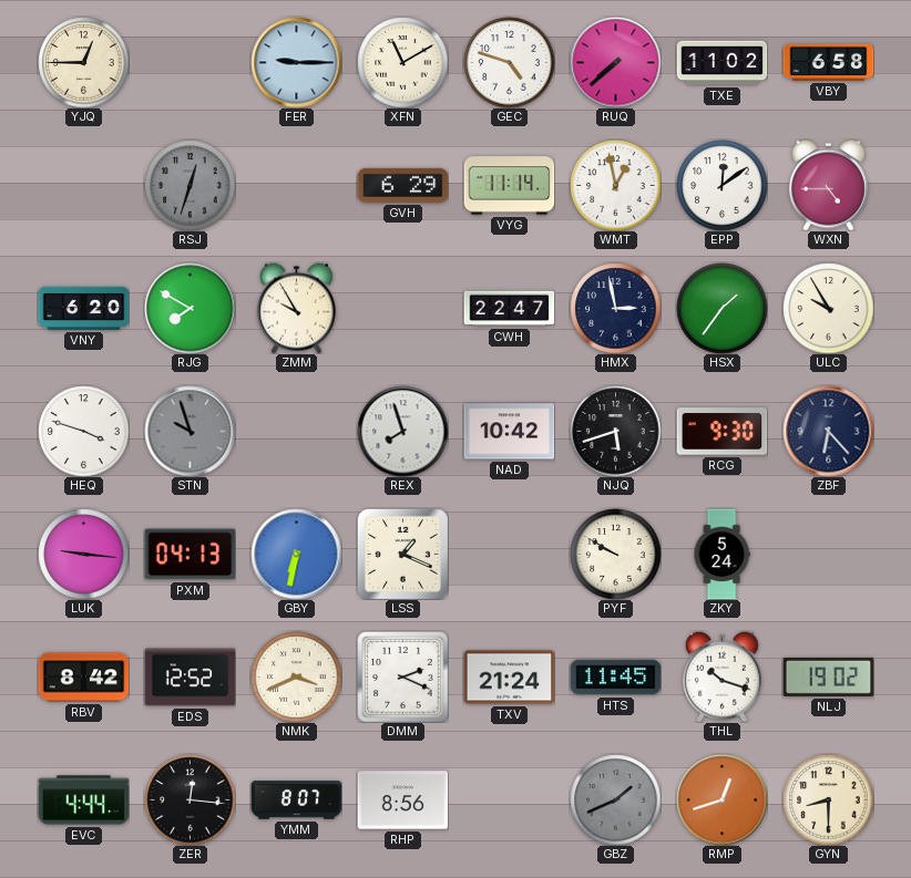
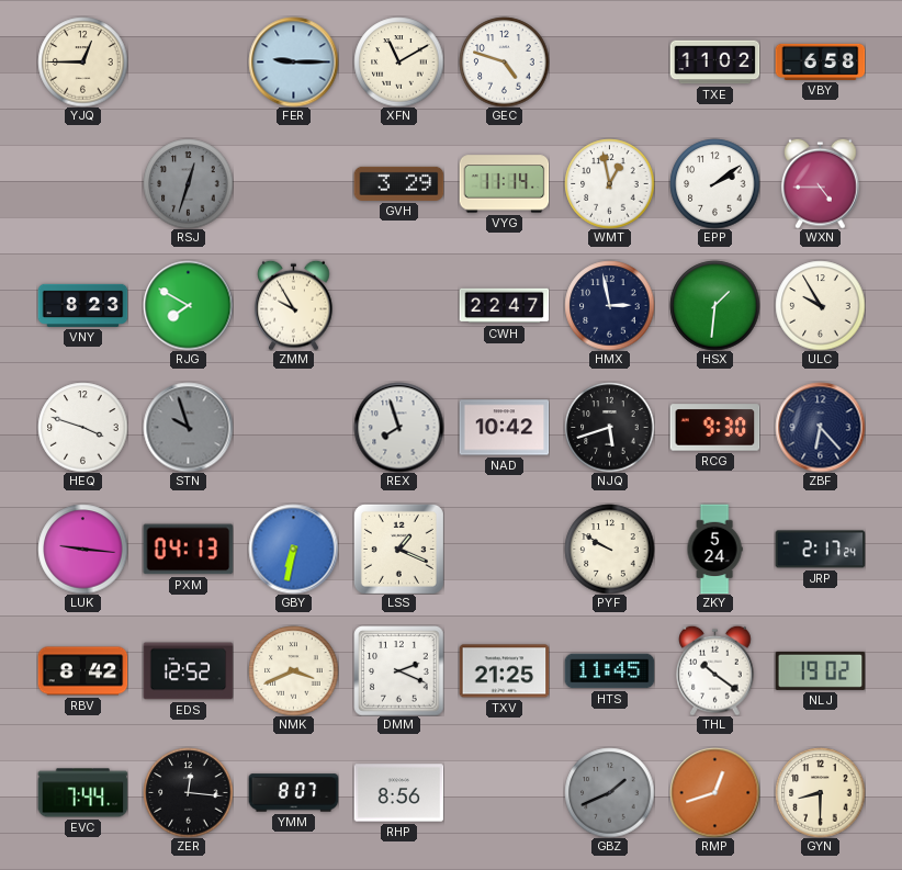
RUQ: 7:38 -> none
GVH: 6:29 -> 3:29
EPP: 12:09 -> 2:09
VNY: 6:20 -> 8:23
HSX: 1:36 -> 1:31
JRP: none -> 2:17
TXV: 21:24 -> 21:25
THL: 10:18 -> 10:21
EVC: 4:44 -> 7:44
